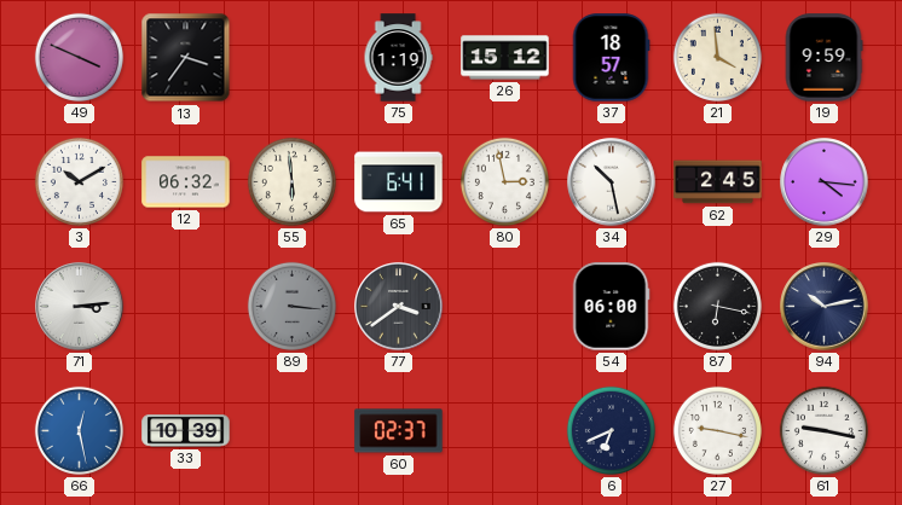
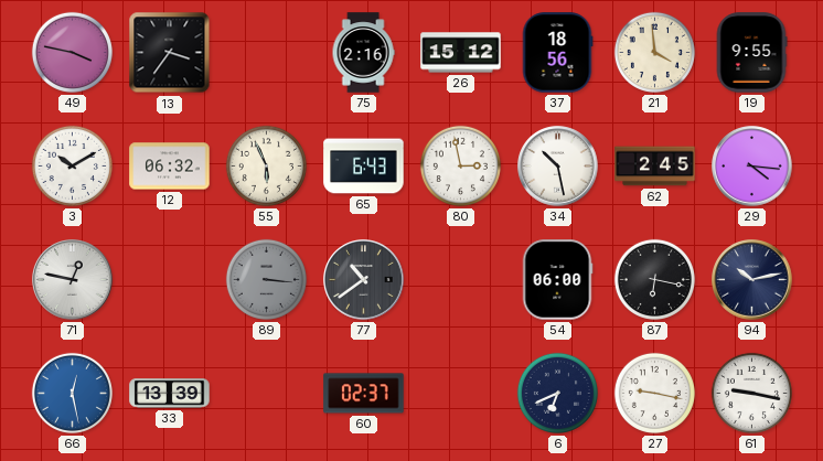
49: 3:49 -> 3:47
75: 1:19 -> 2:16
37: 18:57 -> 18:56
19: 9:59 -> 9:55
55: 5:59 -> 5:56
65: 6:41 -> 6:43
71: 3:14 -> 12:47
77: 3:39 -> 10:39
33: 10:39 -> 13:39
